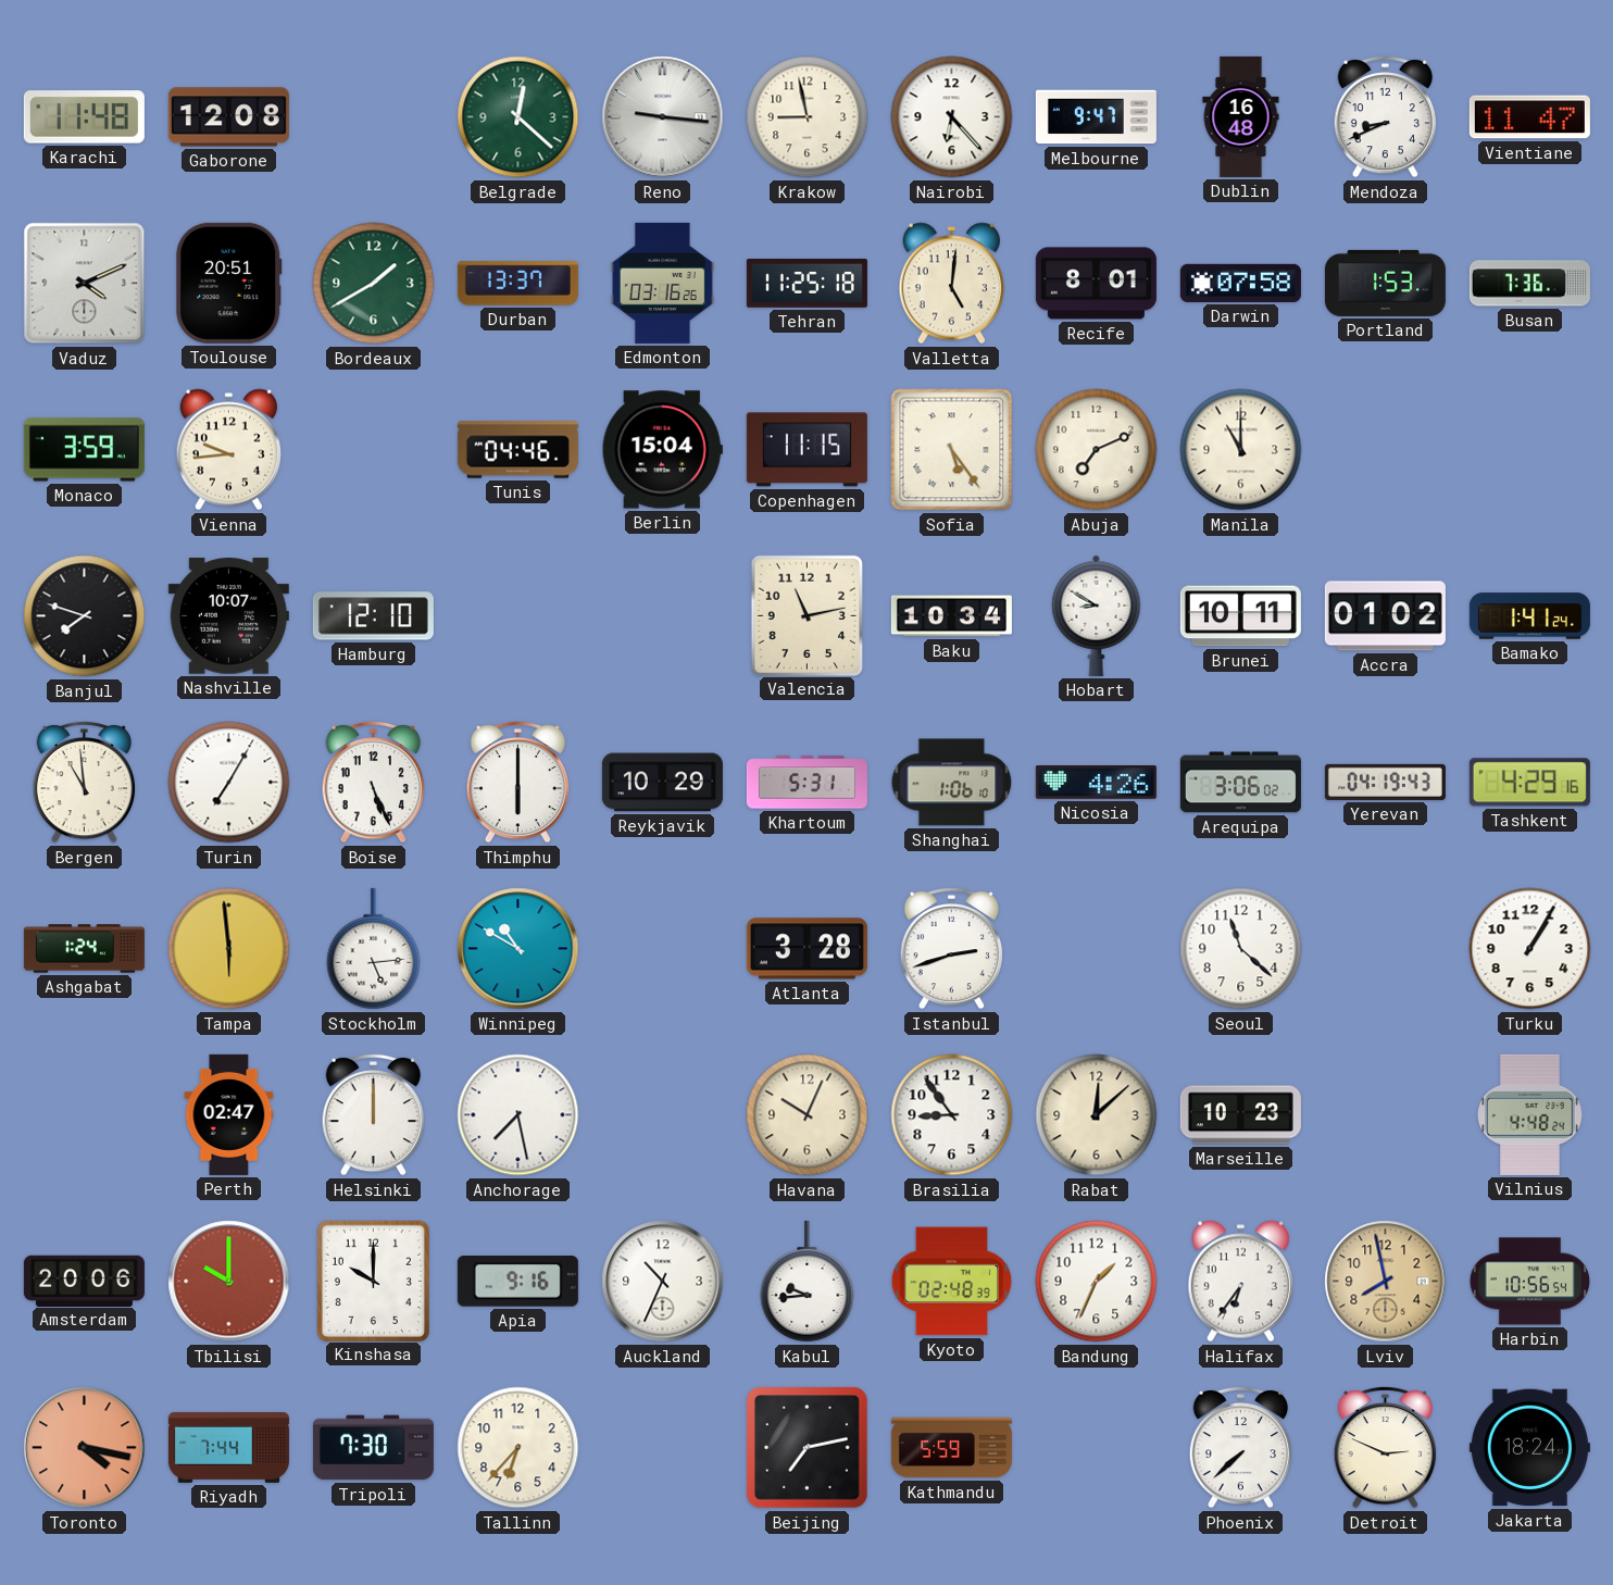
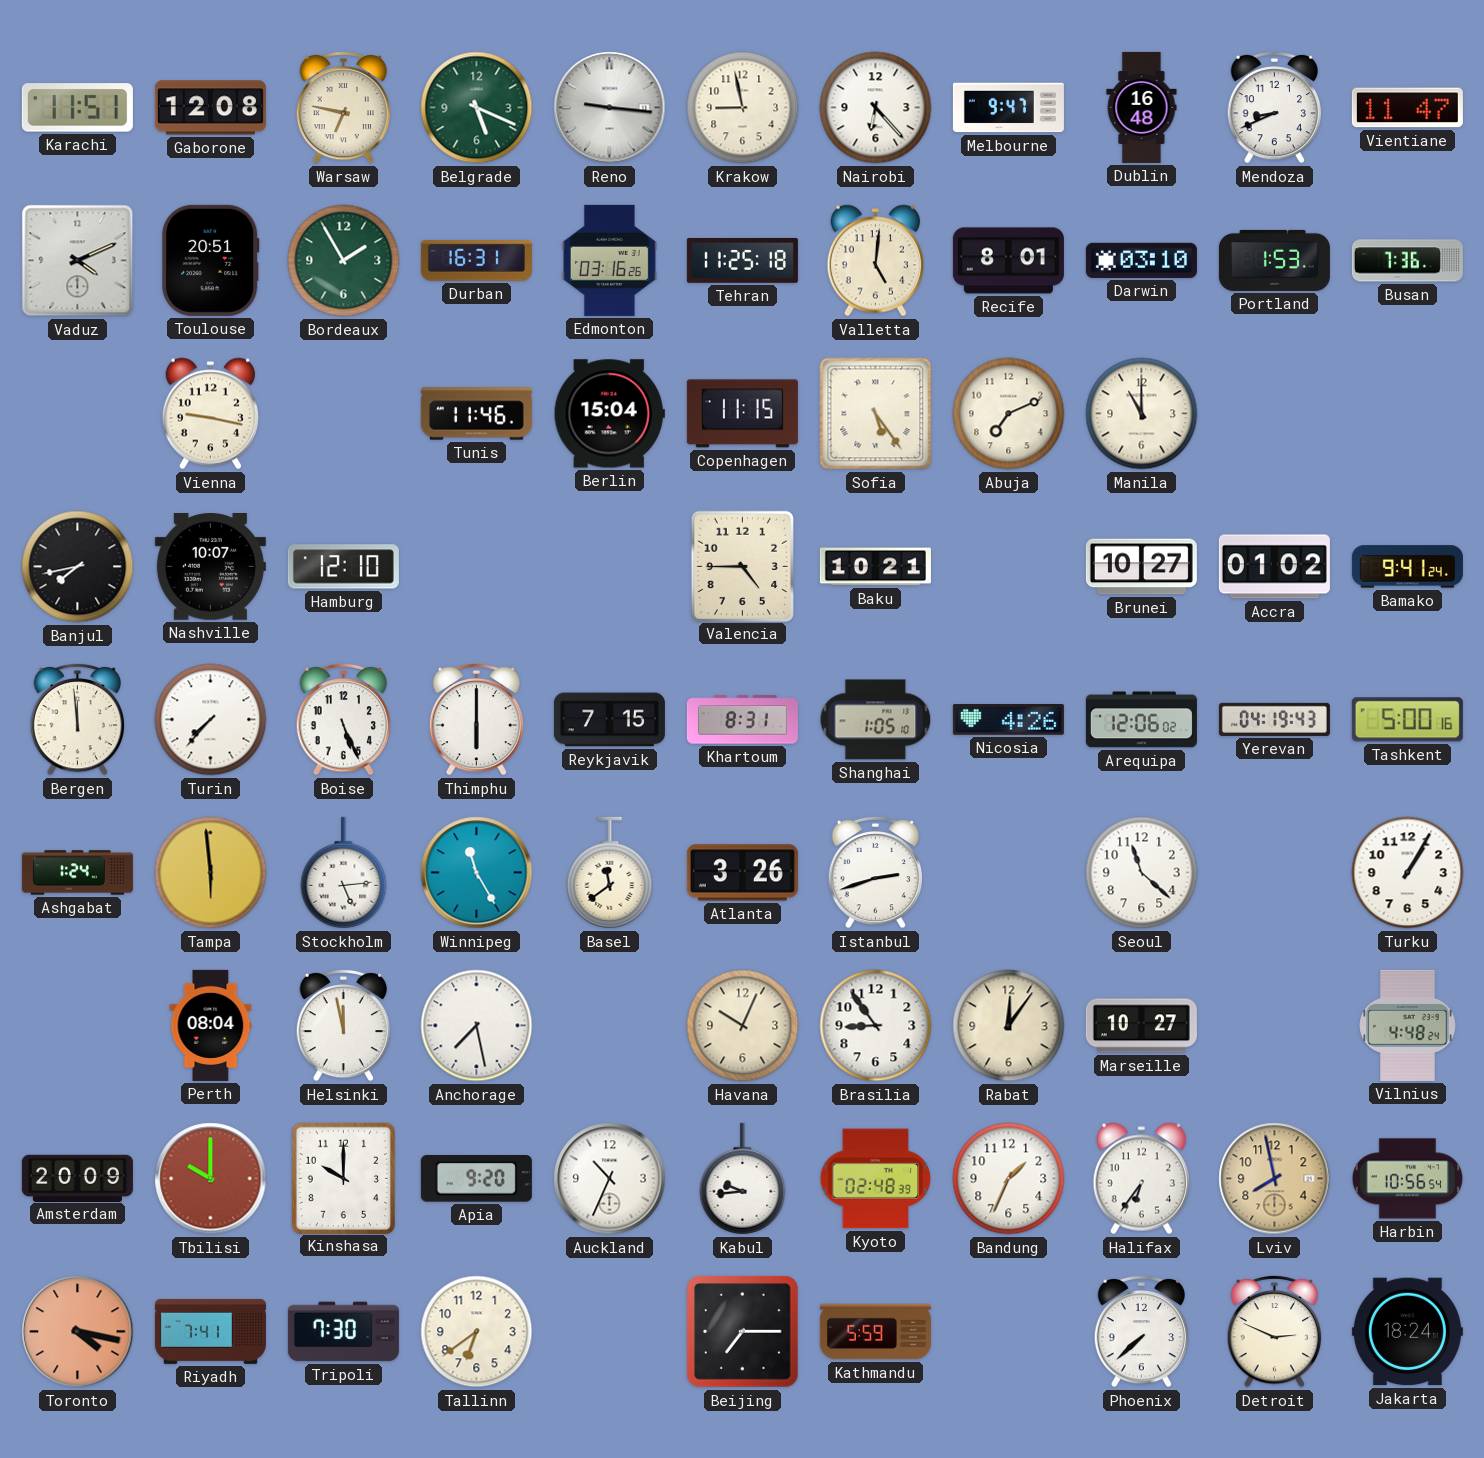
Karachi: 11:48 -> 11:51
Warsaw: none -> 6:47
Belgrade: 12:22 -> 5:19
Bordeaux: 1:40 -> 1:55
Durban: 13:37 -> 16:31
Darwin: 07:58 -> 03:10
Monaco: 3:59 -> none
Vienna: 9:44 -> 9:17
Tunis: 04:46 -> 11:46
Banjul: 7:48 -> 7:43
Valencia: 11:13 -> 4:45
Baku: 10:34 -> 10:21
Hobart: 8:50 -> none
Brunei: 10:11 -> 10:27
Bamako: 1:41 -> 9:41
Bergen: 10:59 -> 11:59
Turin: 7:05 -> 7:37
Reykjavik: 10:29 -> 7:15
Khartoum: 5:31 -> 8:31
Shanghai: 1:06 -> 1:05
Arequipa: 3:06 -> 12:06
Tashkent: 4:29 -> 5:00
Winnipeg: 10:50 -> 11:25
Basel: none -> 11:39
Atlanta: 3:28 -> 3:26
Perth: 02:47 -> 08:04
Helsinki: 12:00 -> 11:58
Rabat: 12:08 -> 12:06
Marseille: 10:23 -> 10:27
Amsterdam: 20:06 -> 20:09
Apia: 9:16 -> 9:20
Riyadh: 7:44 -> 7:41
Tallinn: 6:37 -> 6:39
Beijing: 7:13 -> 7:15
